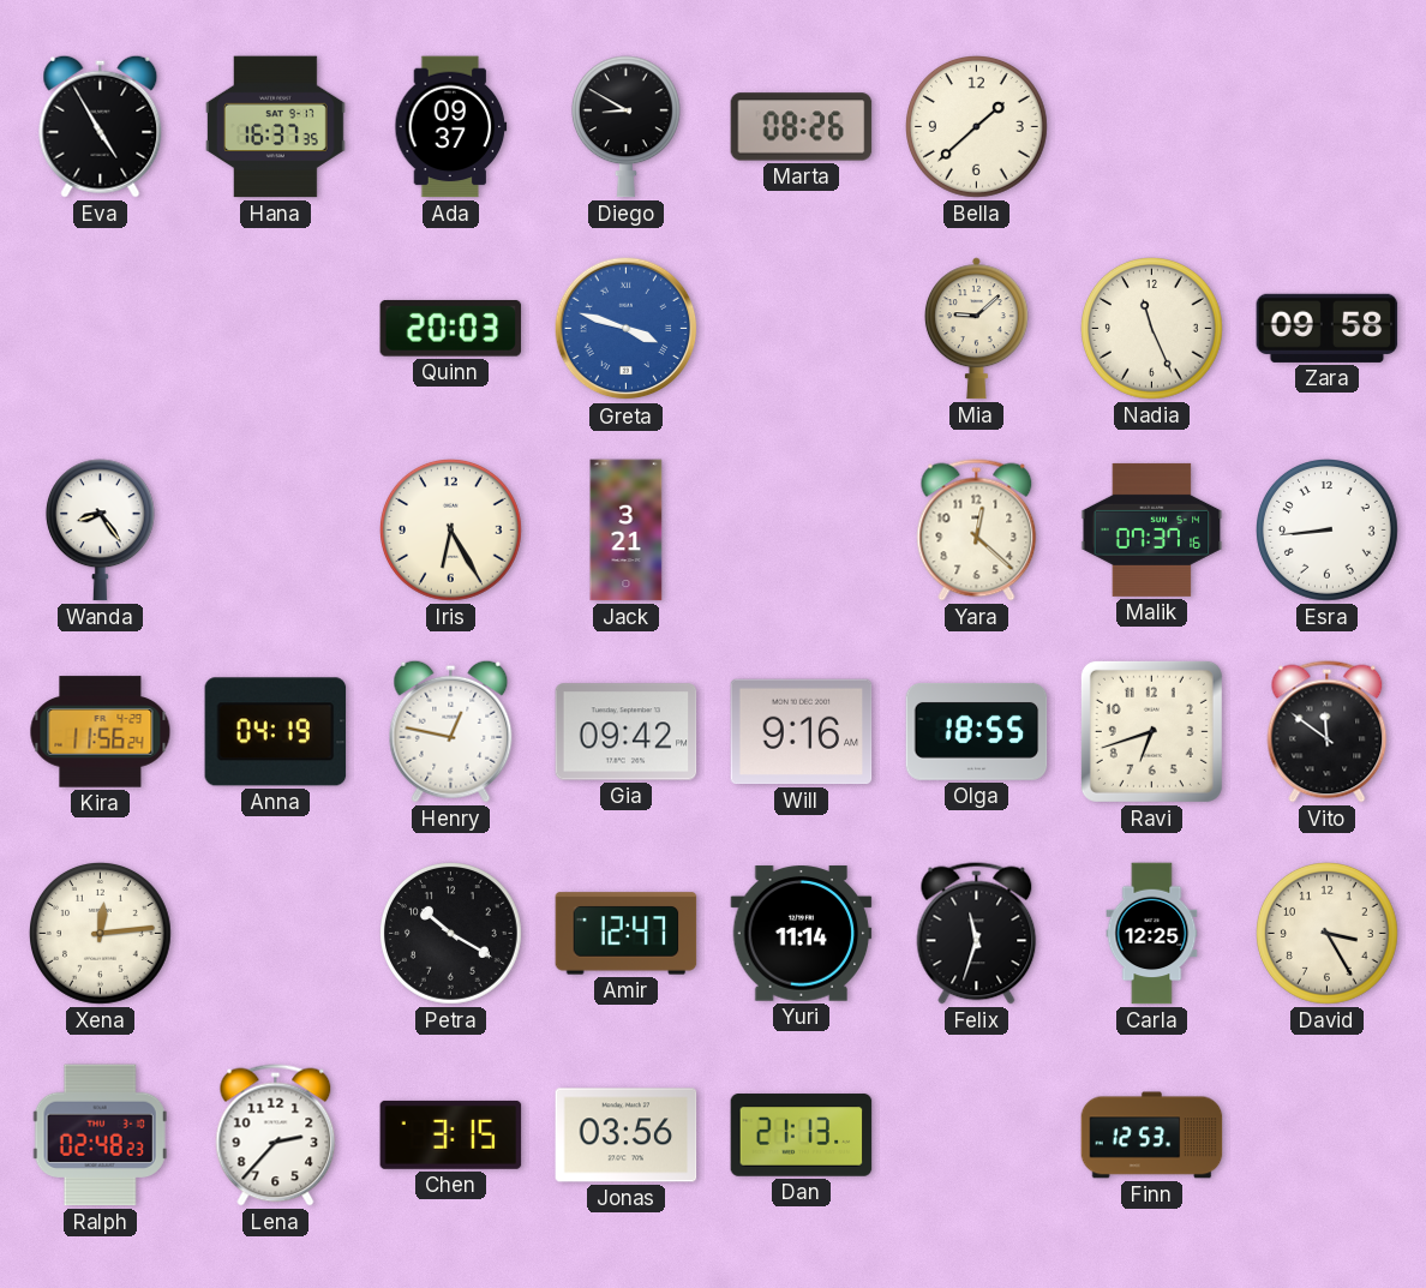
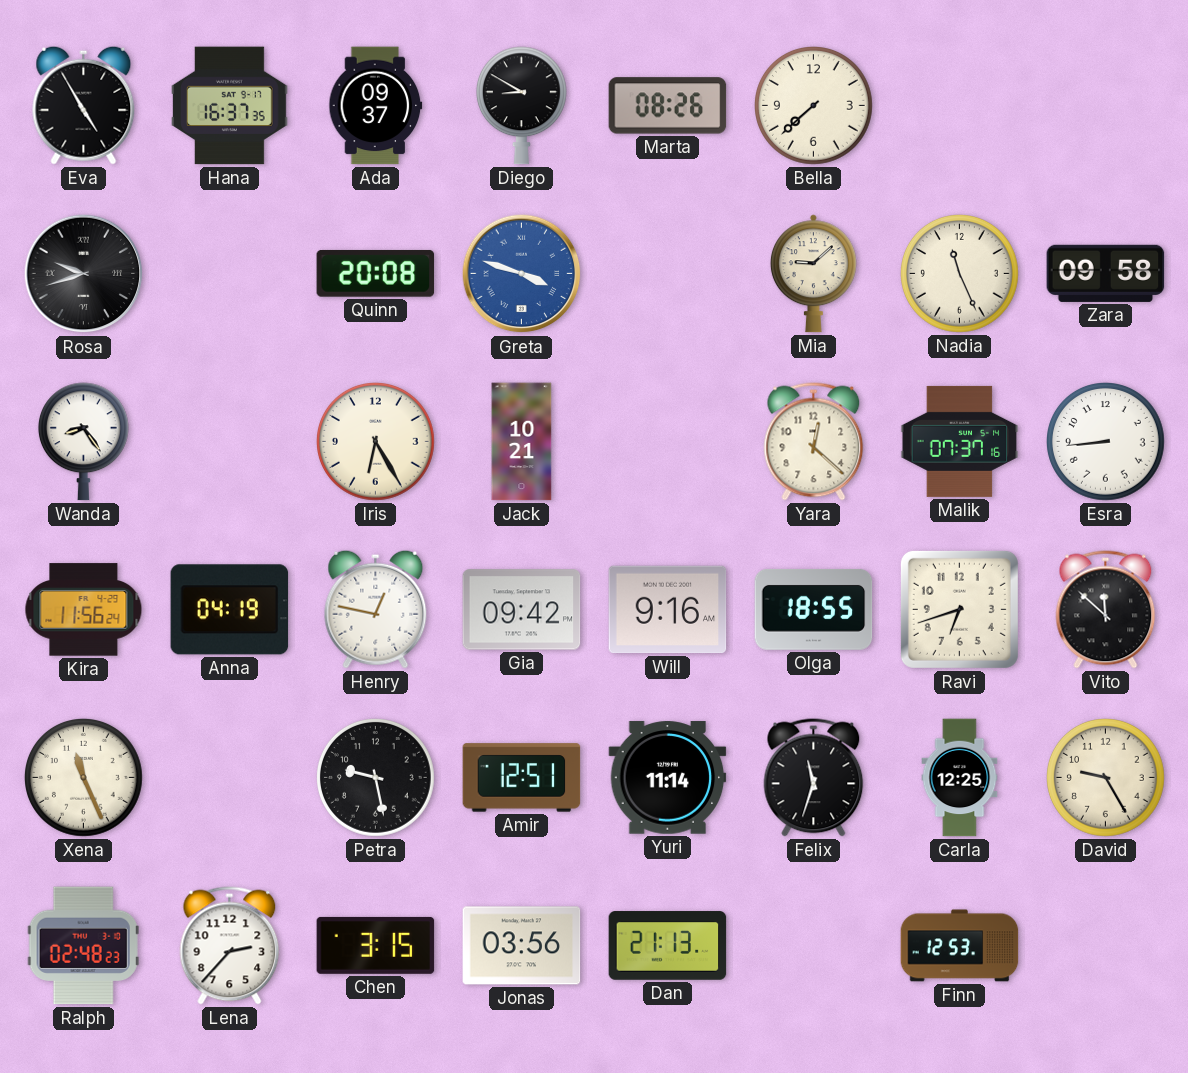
Bella: 1:38 -> 7:38
Rosa: none -> 9:42
Quinn: 20:03 -> 20:08
Jack: 3:21 -> 10:21
Vito: 11:51 -> 11:52
Xena: 12:14 -> 11:26
Petra: 10:20 -> 9:28
Amir: 12:47 -> 12:51
David: 3:25 -> 9:25
